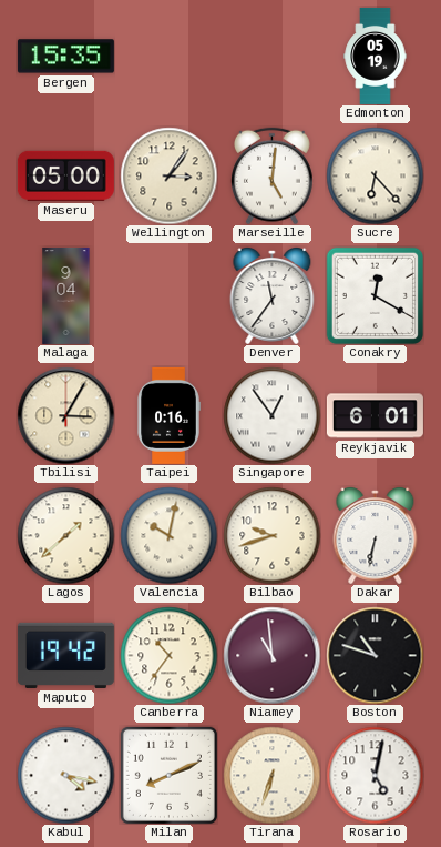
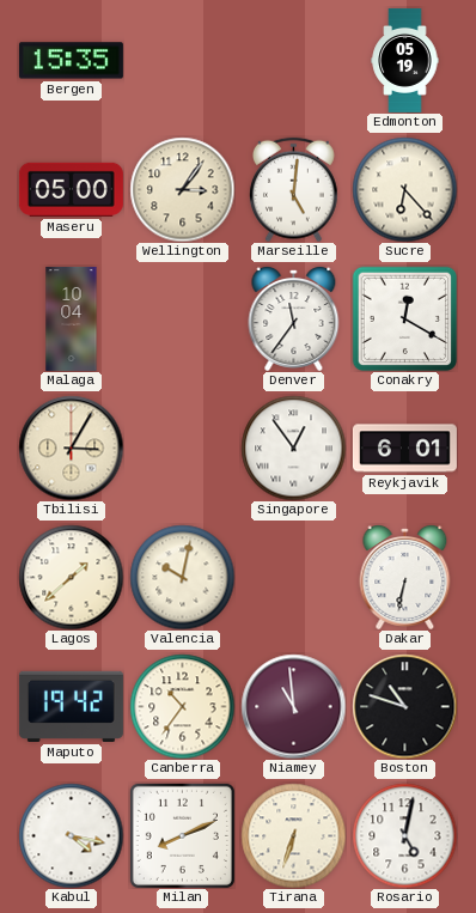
Malaga: 9:04 -> 10:04
Taipei: 0:16 -> none
Bilbao: 9:42 -> none
